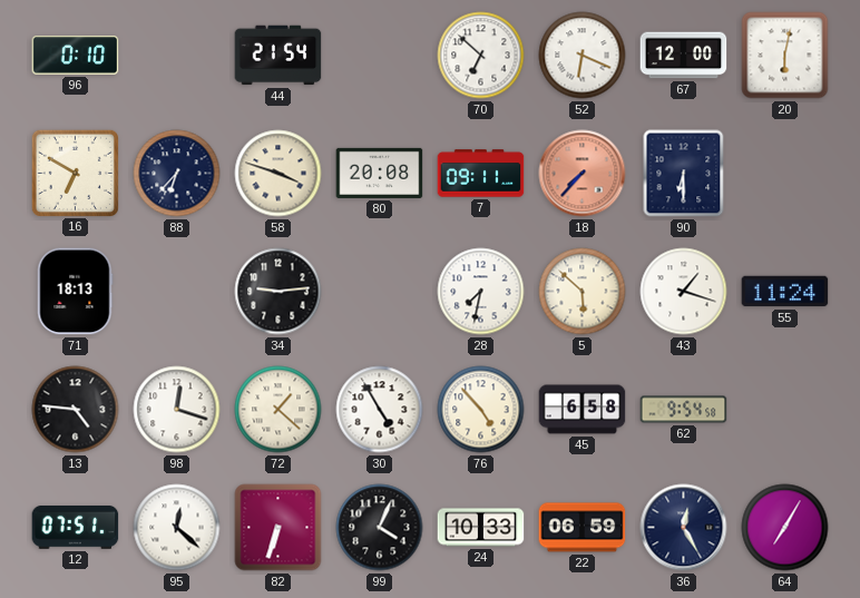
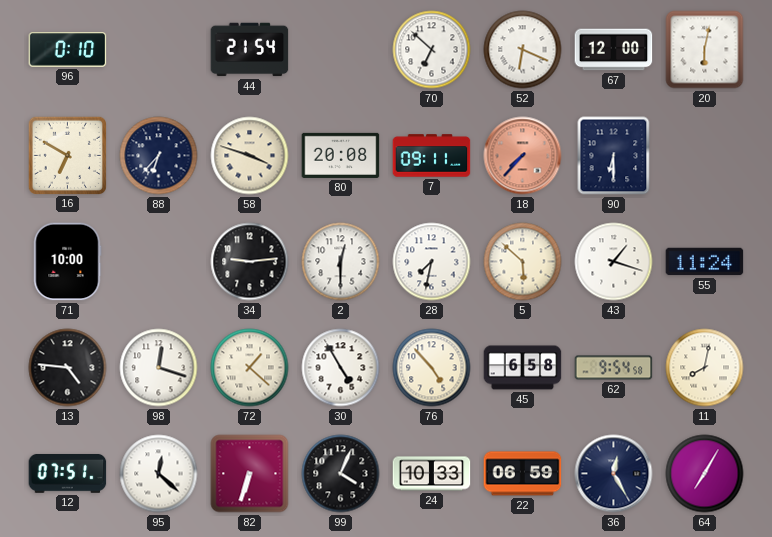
71: 18:13 -> 10:00
2: none -> 12:30
11: none -> 8:02
